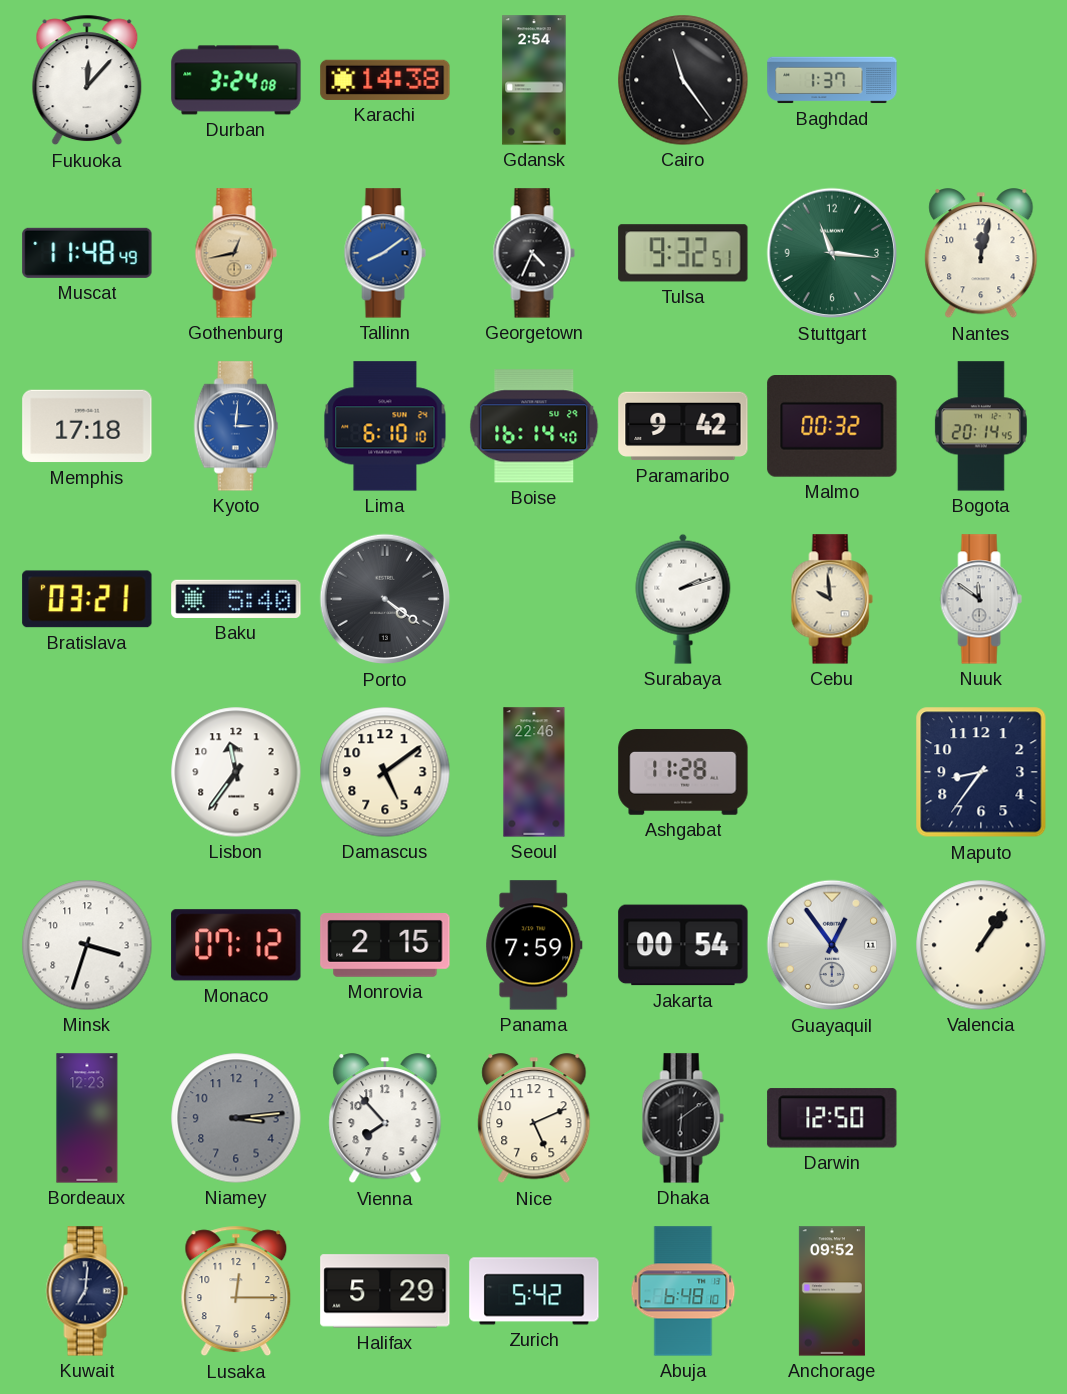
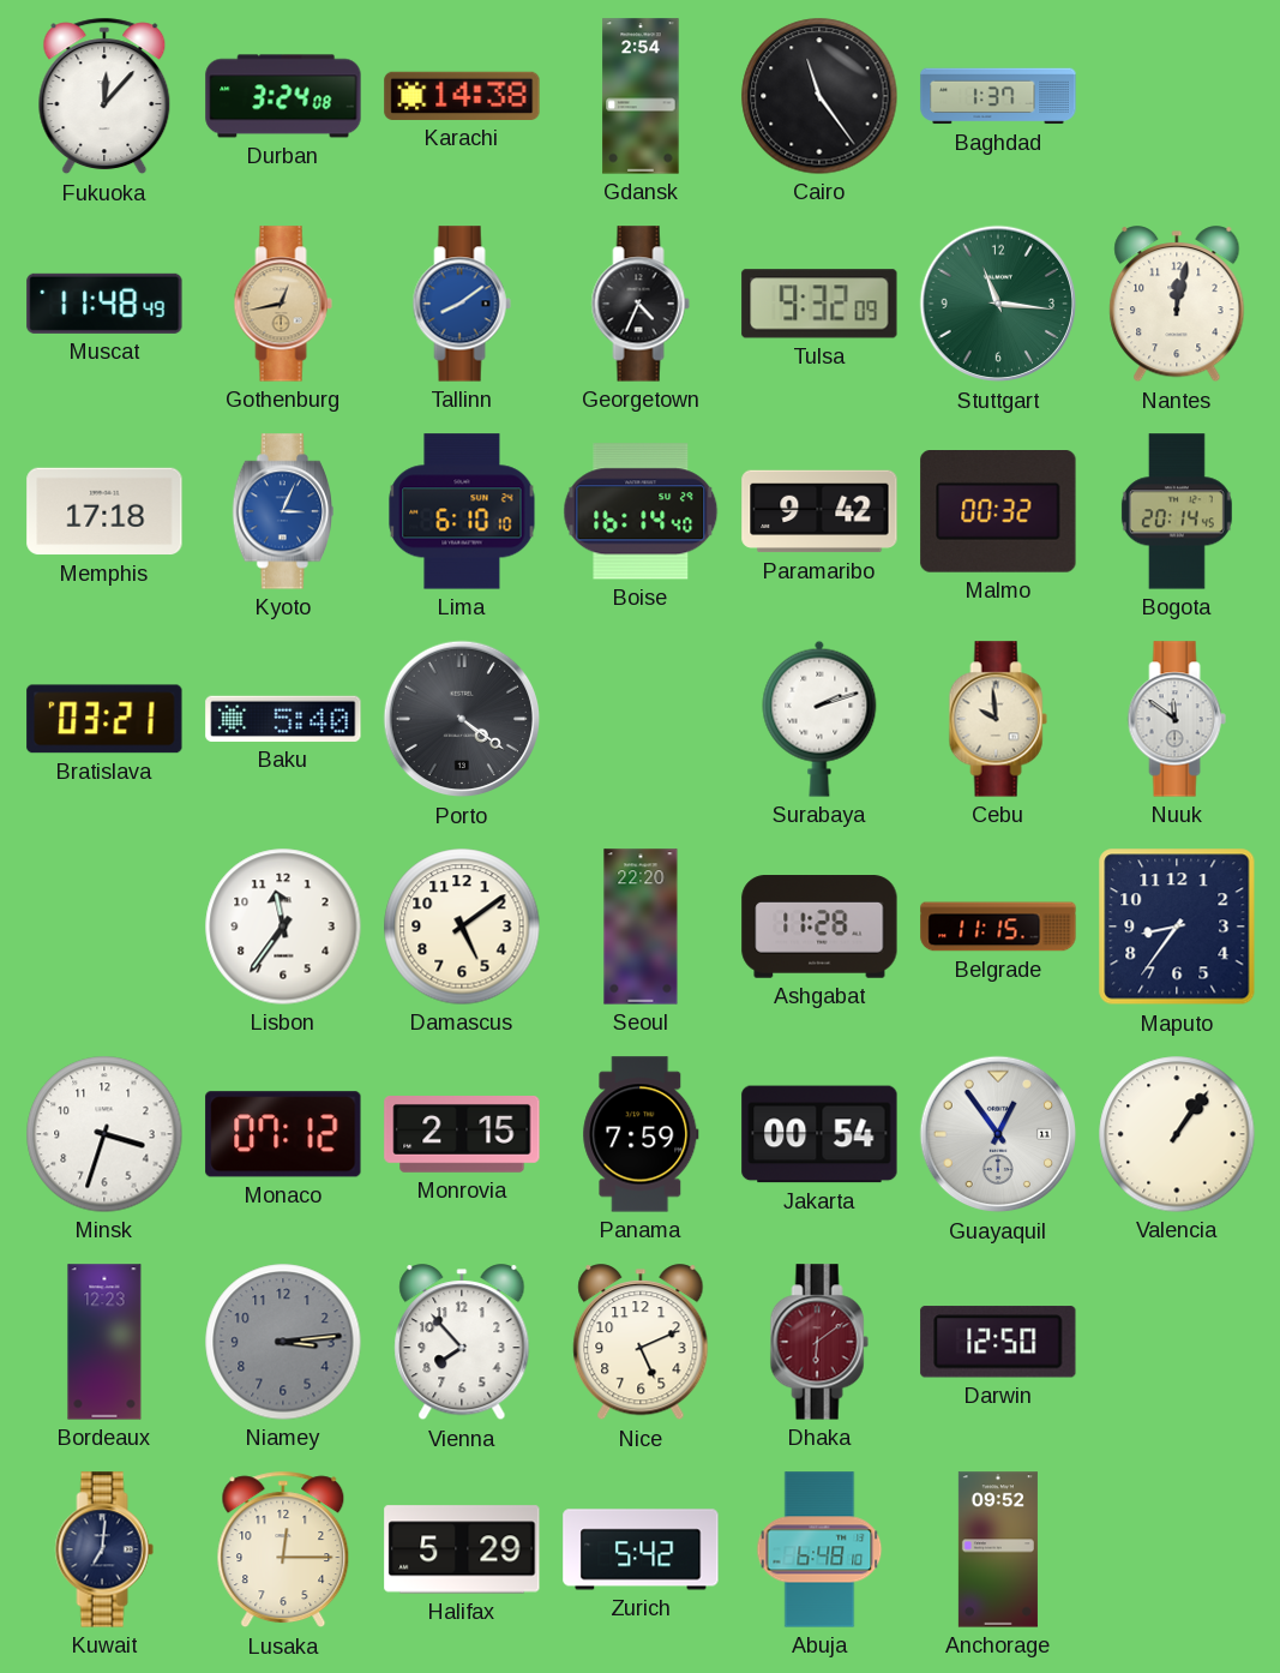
Tulsa: 9:32:51 -> 9:32:09
Kyoto: 3:01 -> 3:04
Seoul: 22:46 -> 22:20
Belgrade: none -> 11:15
Dhaka dial: black -> burgundy
